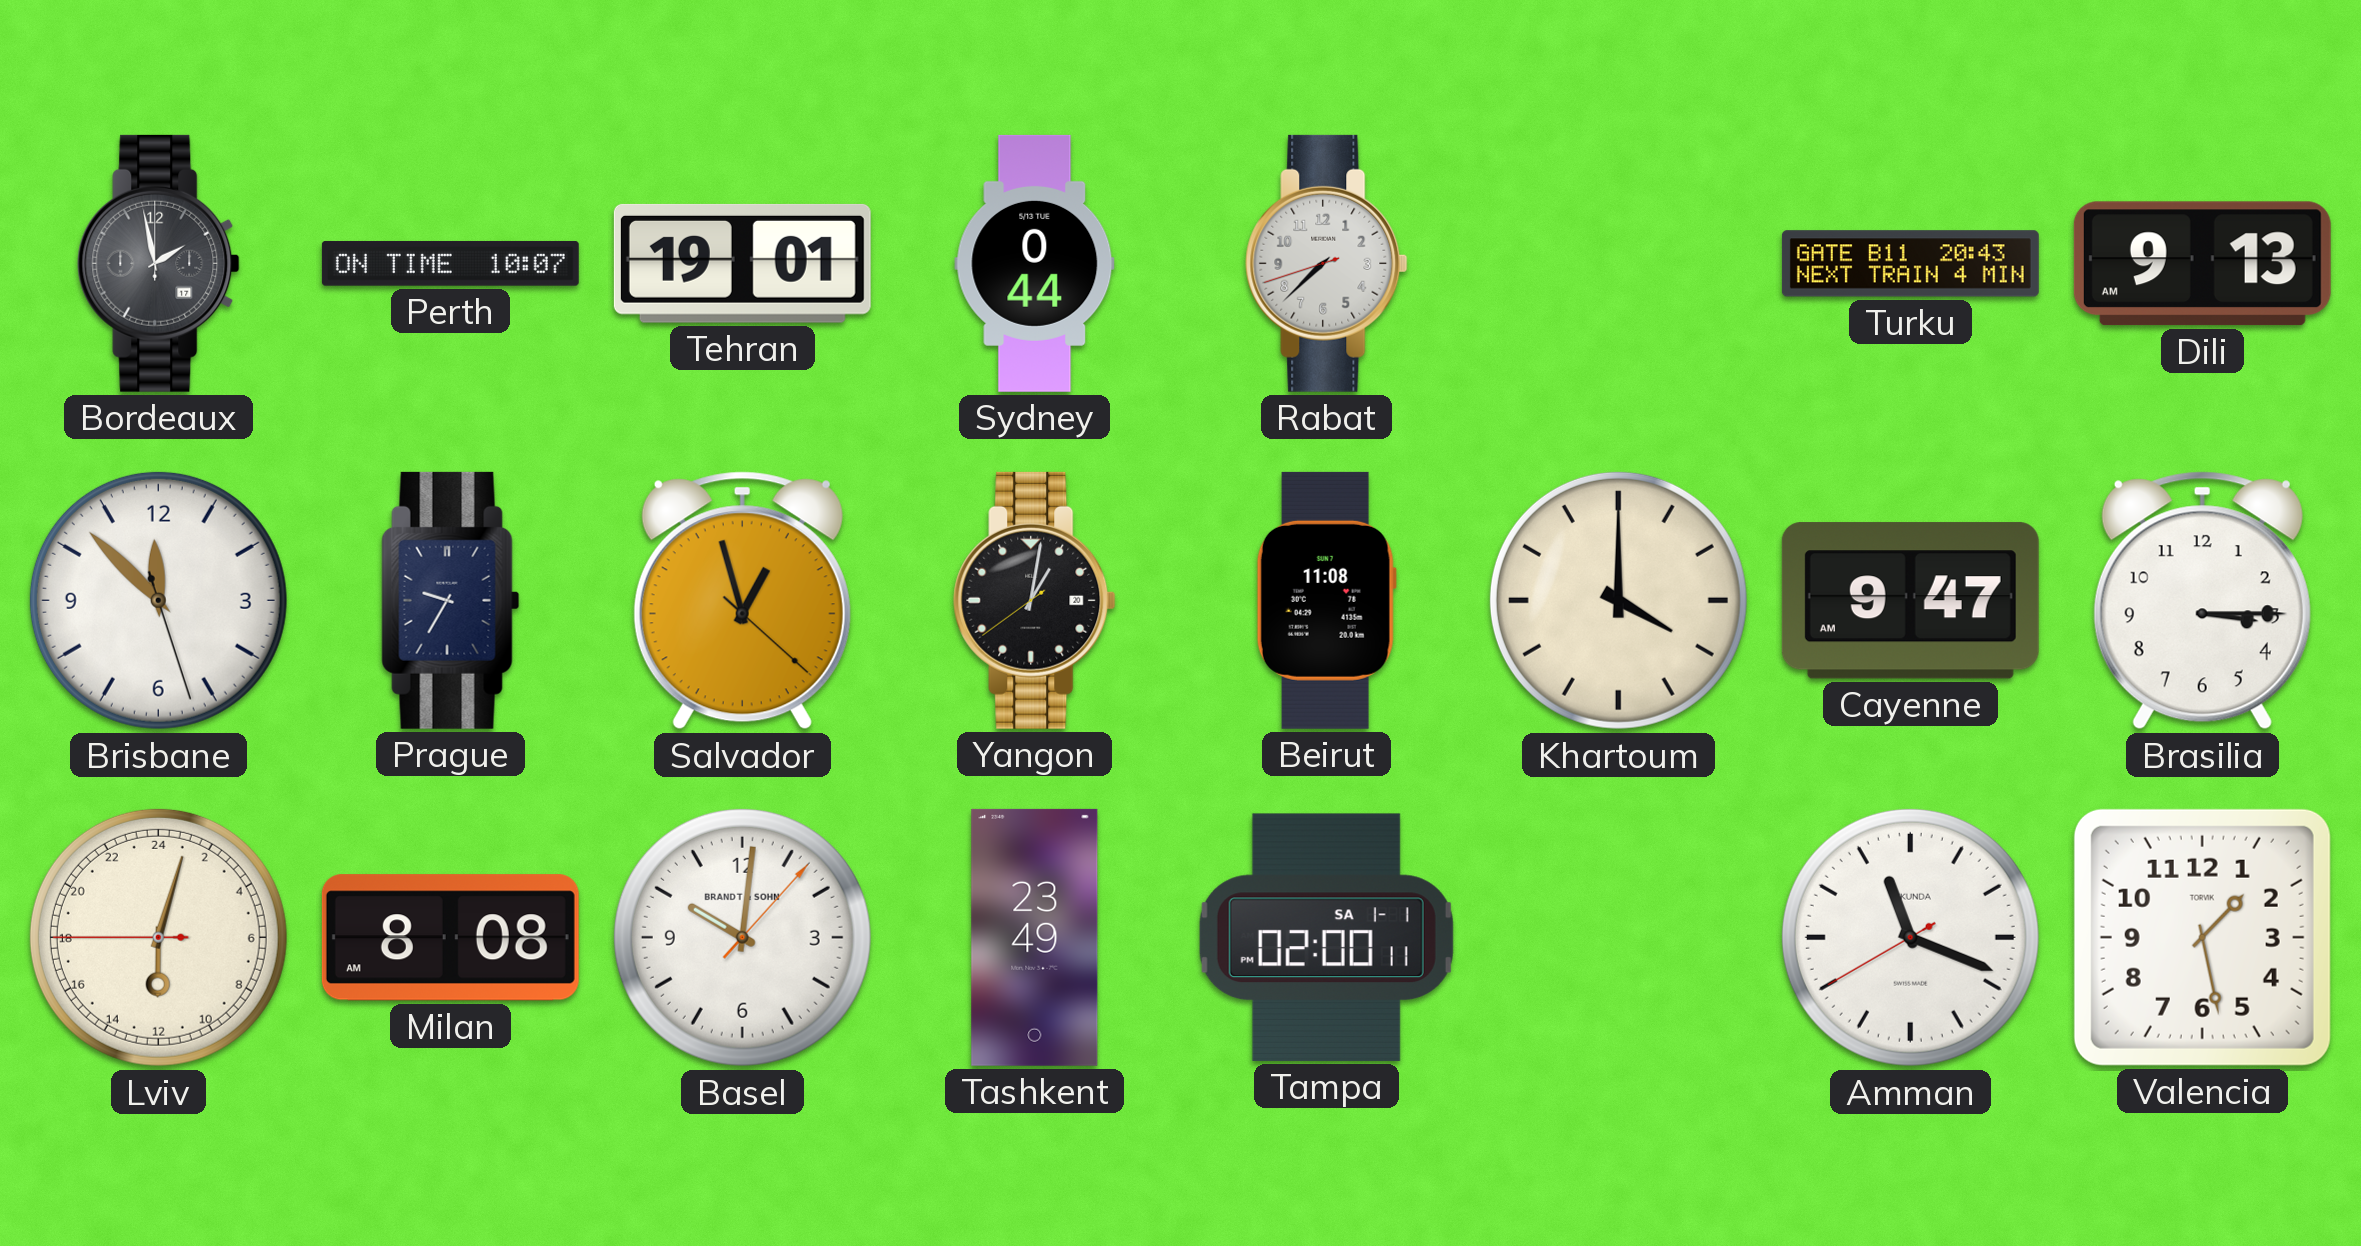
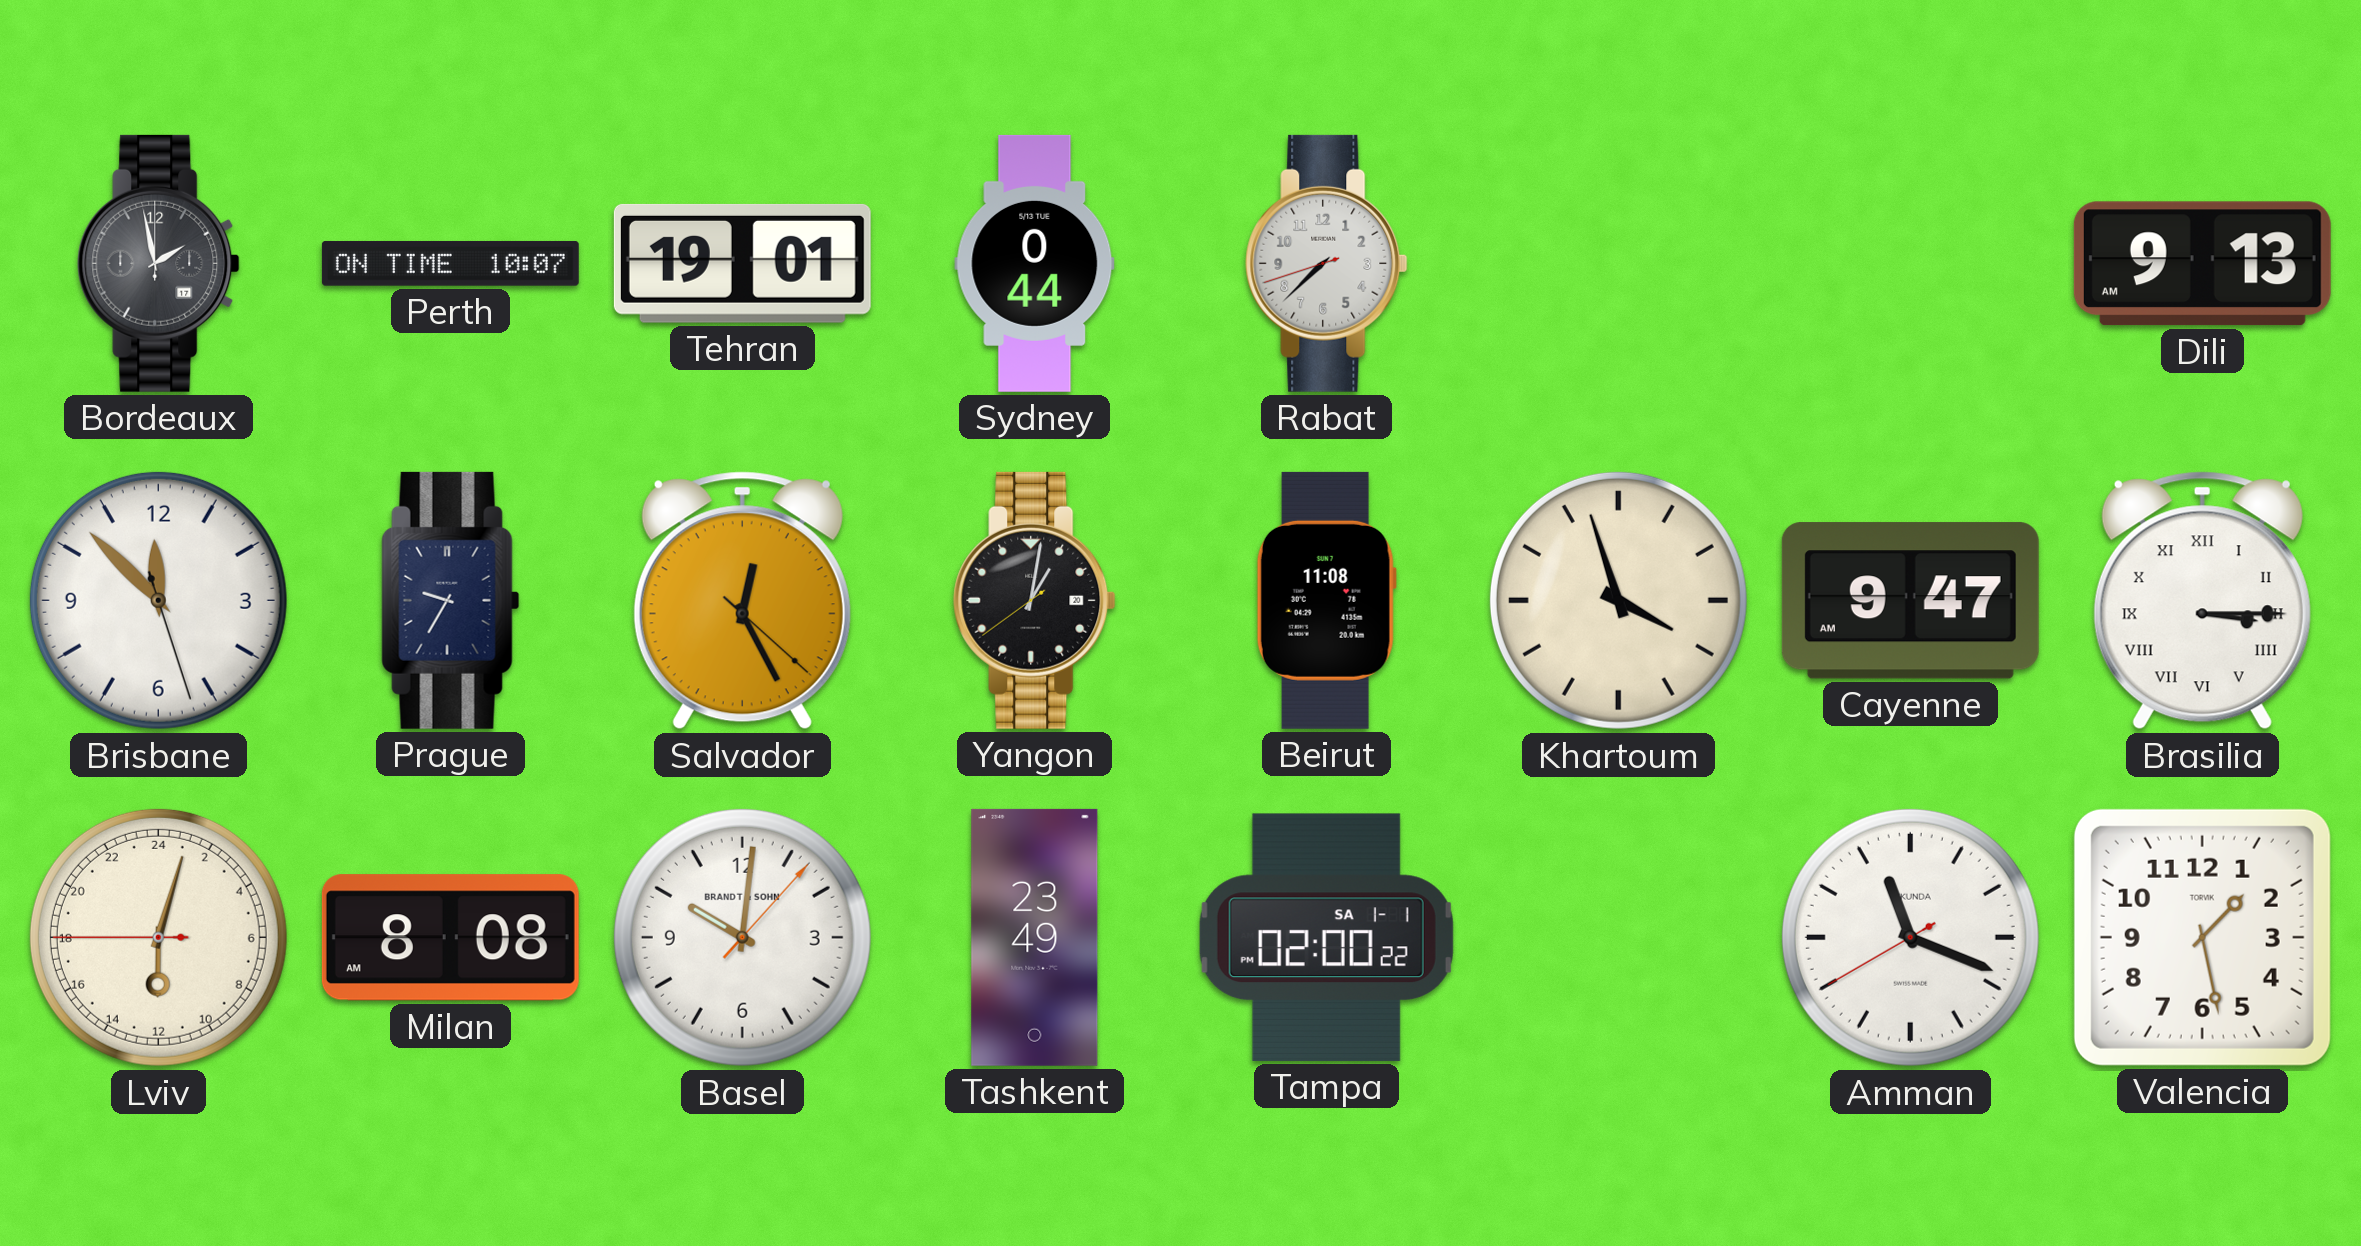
Turku: 20:43 -> none
Salvador: 12:57 -> 12:25
Khartoum: 4:00 -> 3:57
Brasilia numerals: Arabic -> Roman
Tampa: 02:00:11 -> 02:00:22
